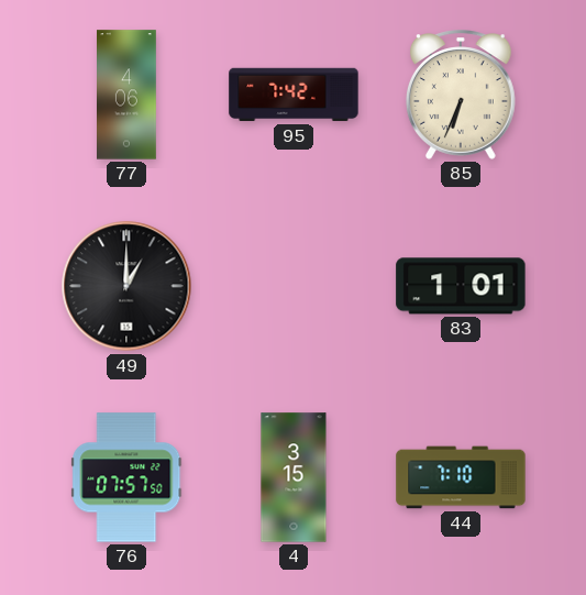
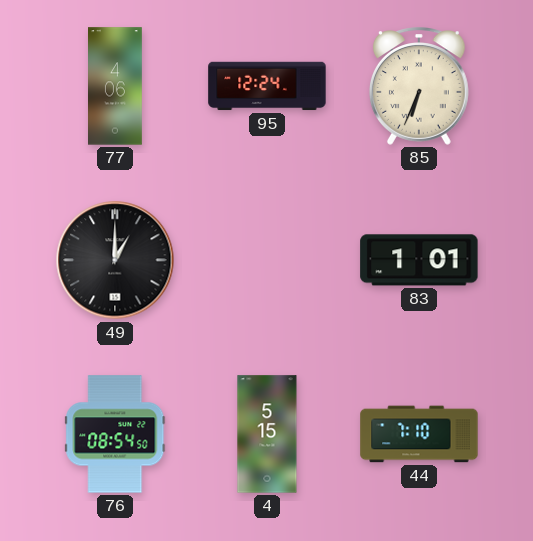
95: 7:42 -> 12:24
76: 07:57 -> 08:54
4: 3:15 -> 5:15
